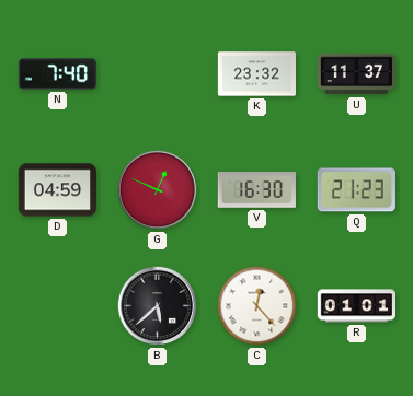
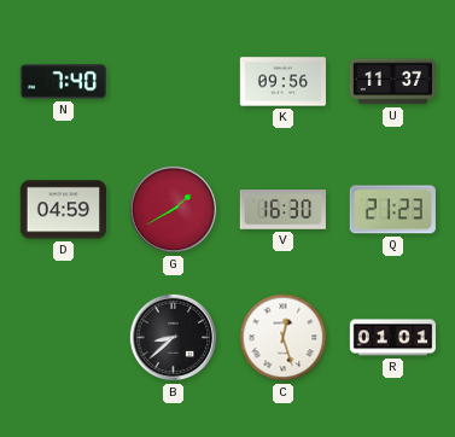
K: 23:32 -> 09:56
G: 12:49 -> 1:40
B: 5:38 -> 8:38
C: 12:23 -> 12:27
